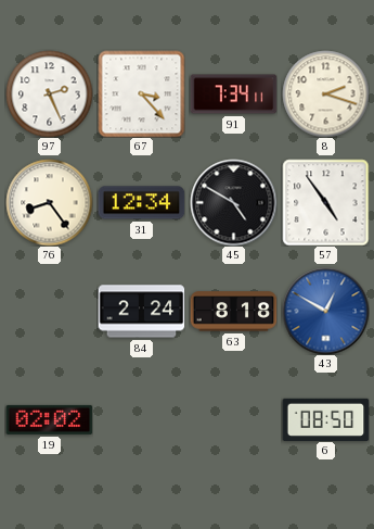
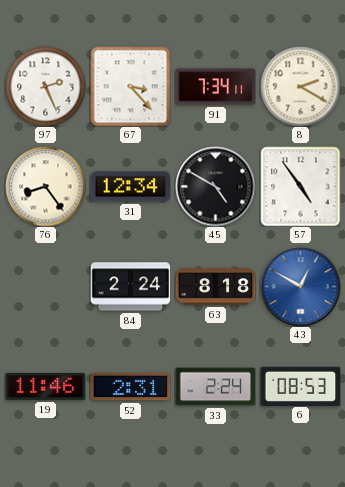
8: 2:18 -> 2:20
19: 02:02 -> 11:46
52: none -> 2:31
33: none -> 2:24
6: 08:50 -> 08:53
